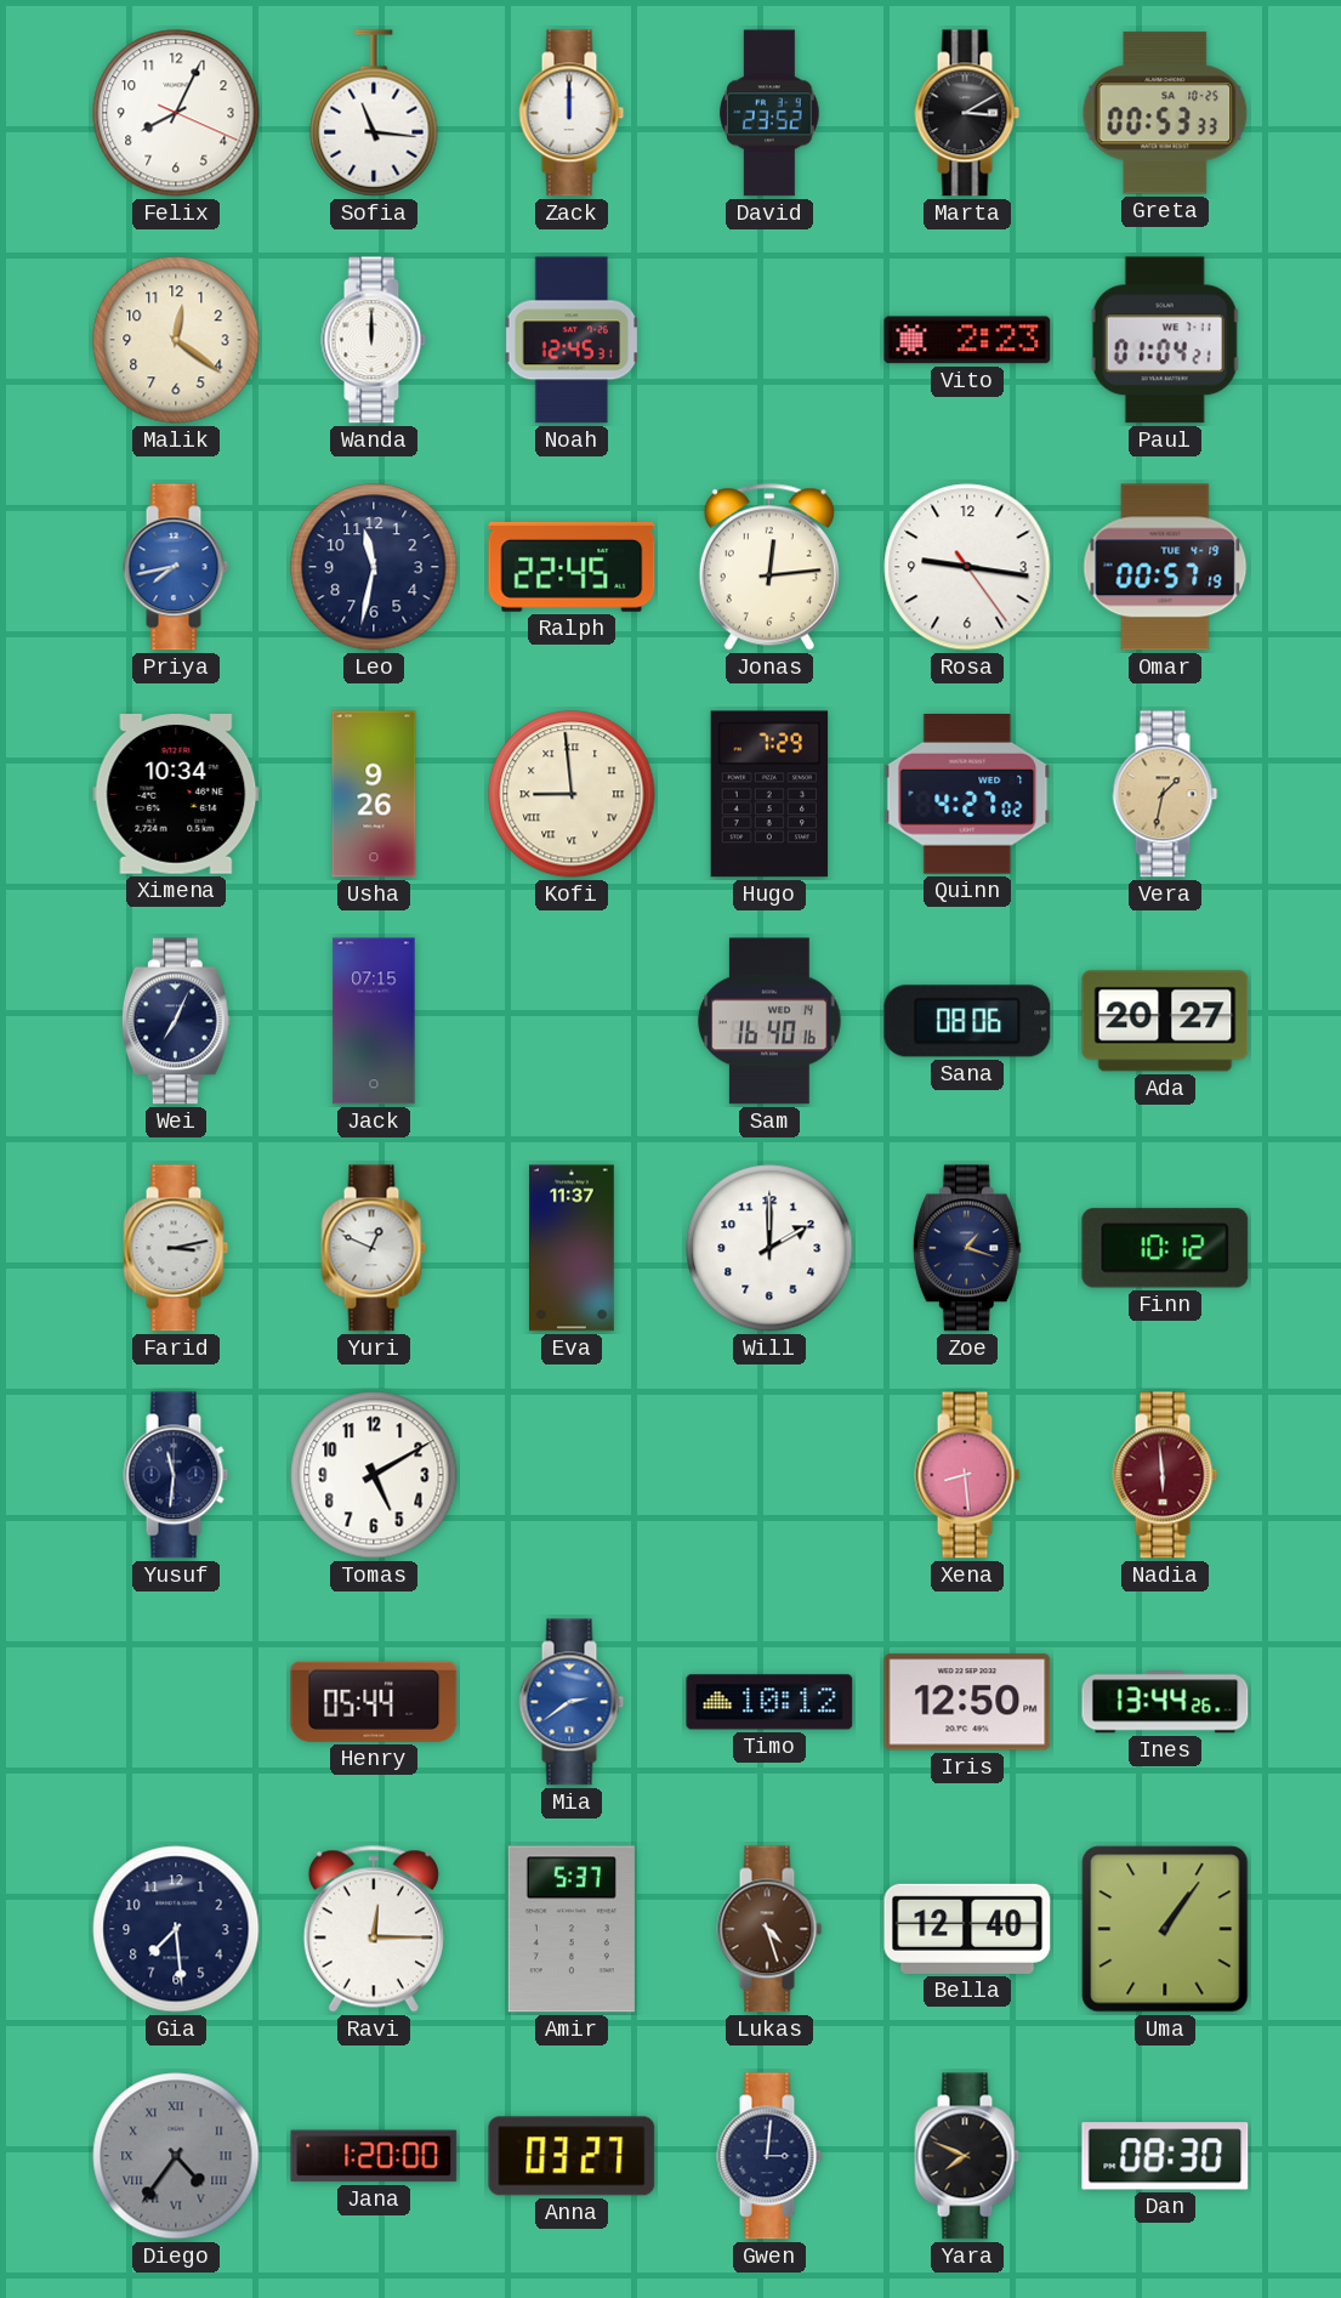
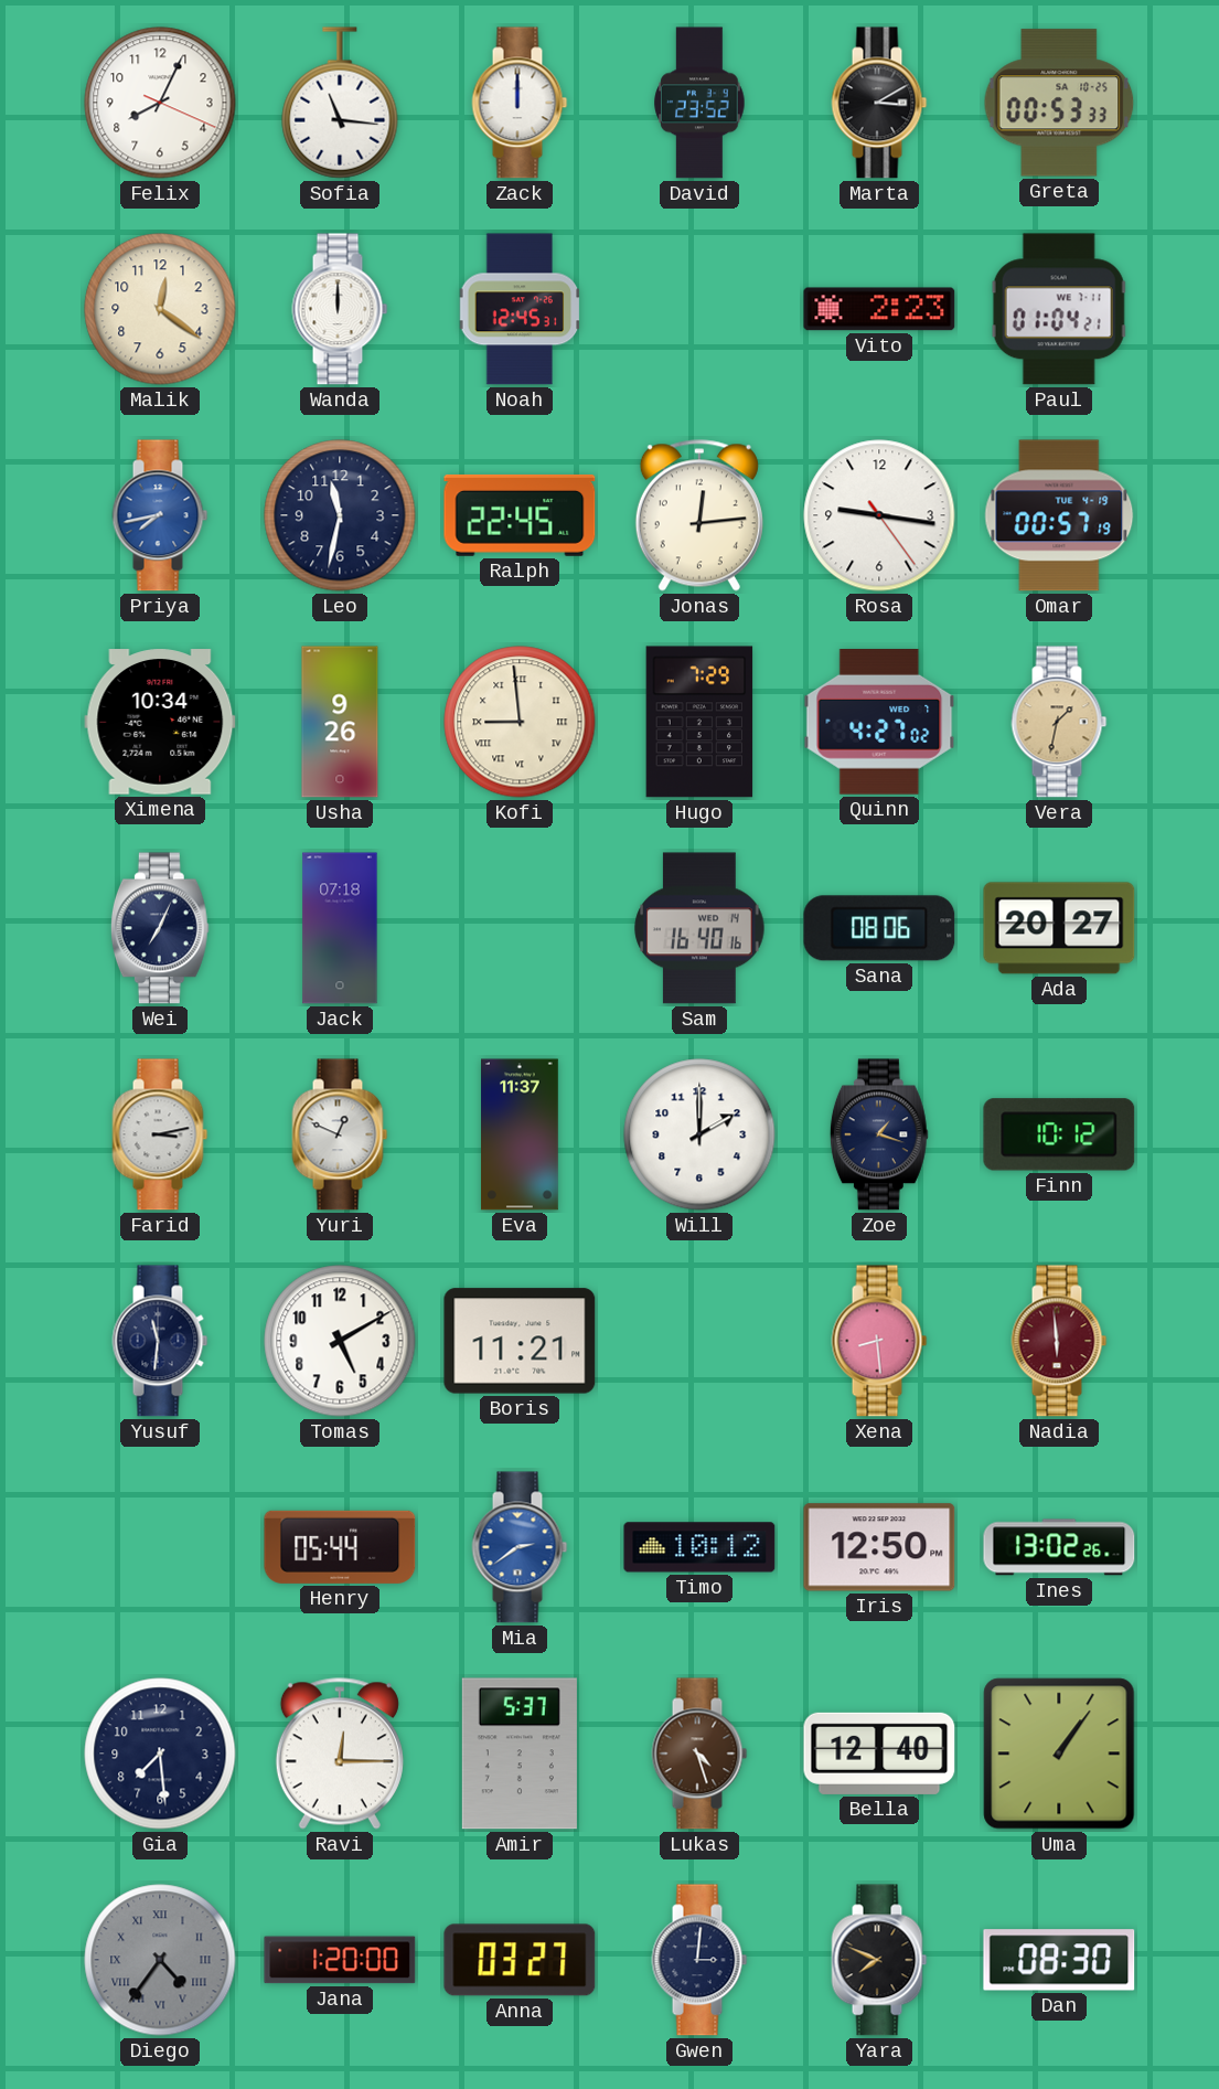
Jack: 07:15 -> 07:18
Boris: none -> 11:21
Ines: 13:44 -> 13:02
